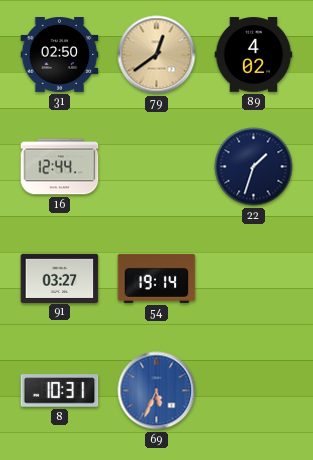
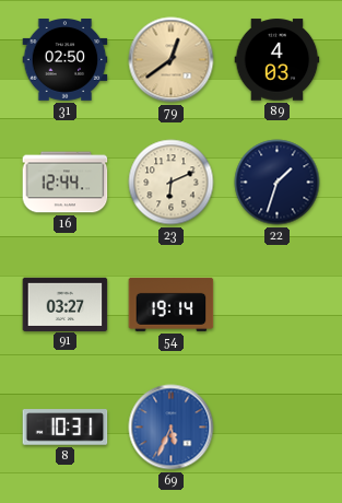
89: 4:02 -> 4:03
23: none -> 6:11
